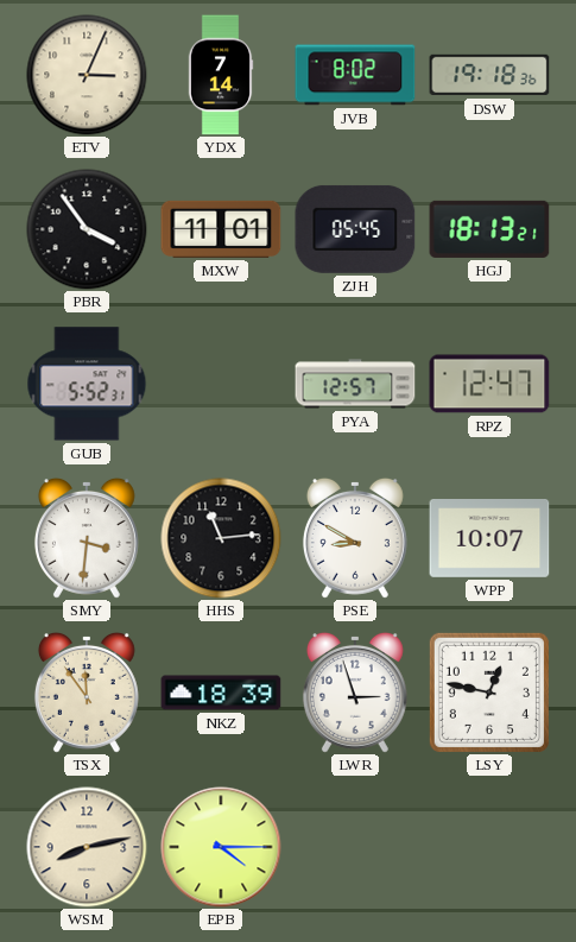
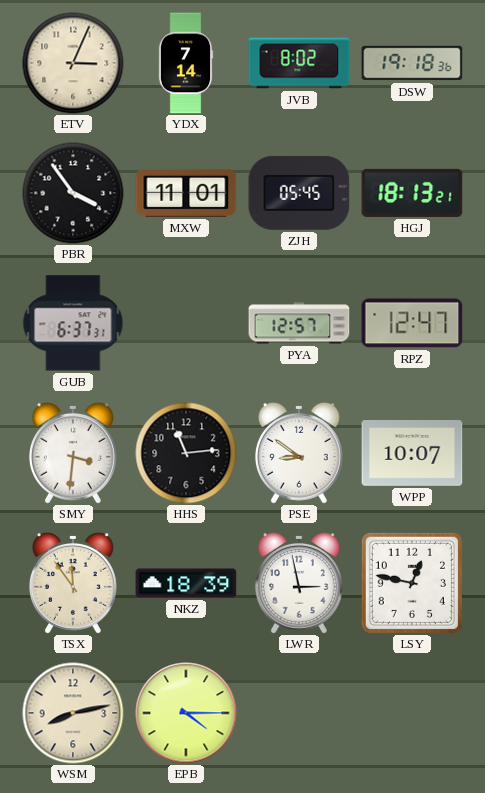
GUB: 5:52 -> 6:37
PSE: 8:50 -> 8:51
LWR: 2:57 -> 2:58
